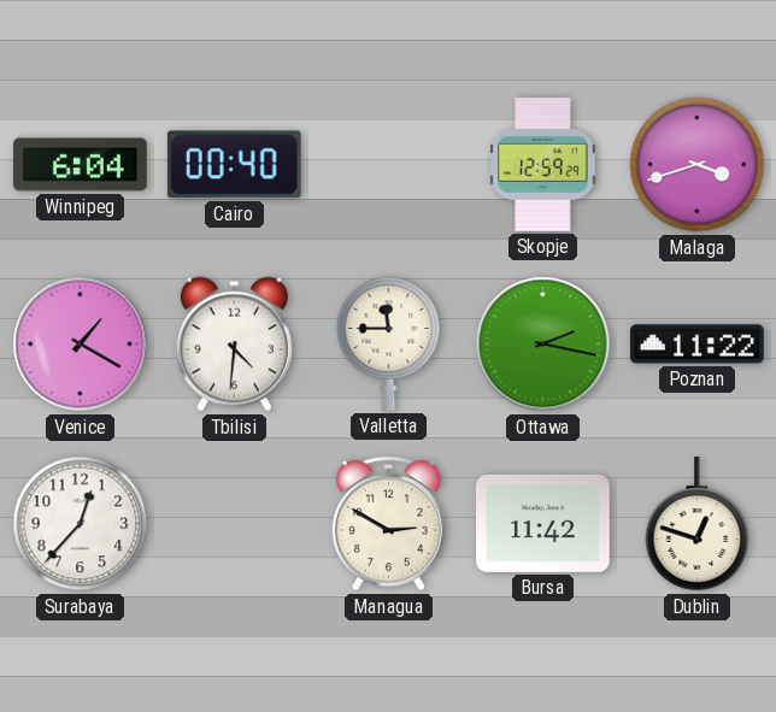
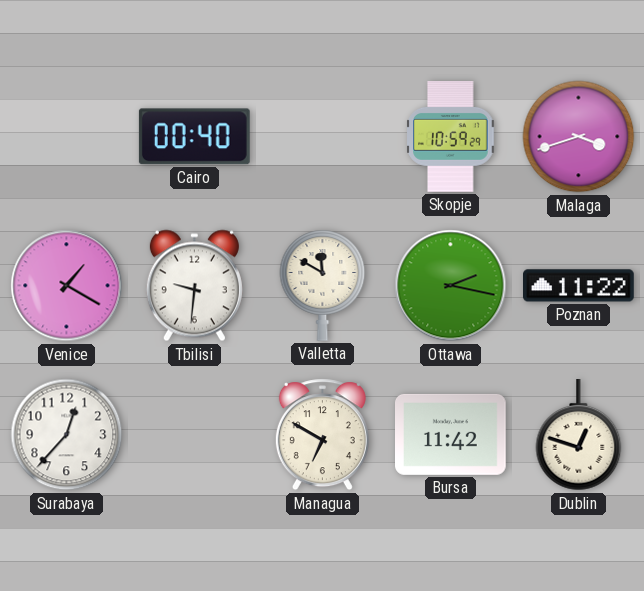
Winnipeg: 6:04 -> none
Skopje: 12:59 -> 10:59
Tbilisi: 4:31 -> 9:31
Valletta: 11:45 -> 11:50
Managua: 2:50 -> 6:50
